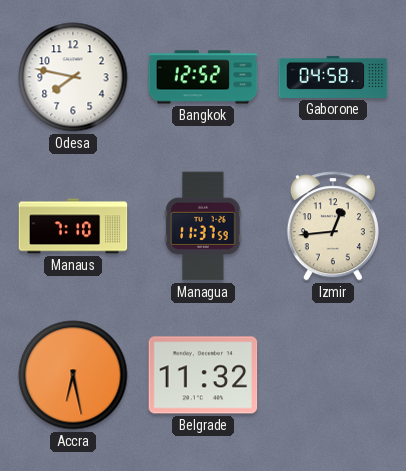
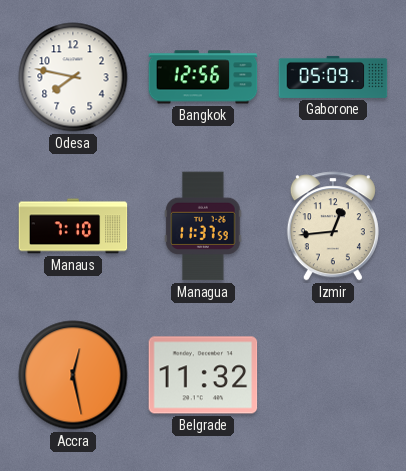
Bangkok: 12:52 -> 12:56
Gaborone: 04:58 -> 05:09
Accra: 6:28 -> 12:28
